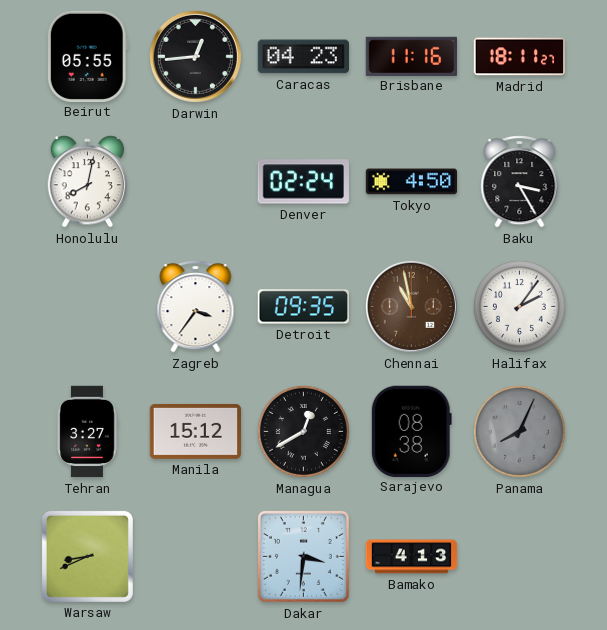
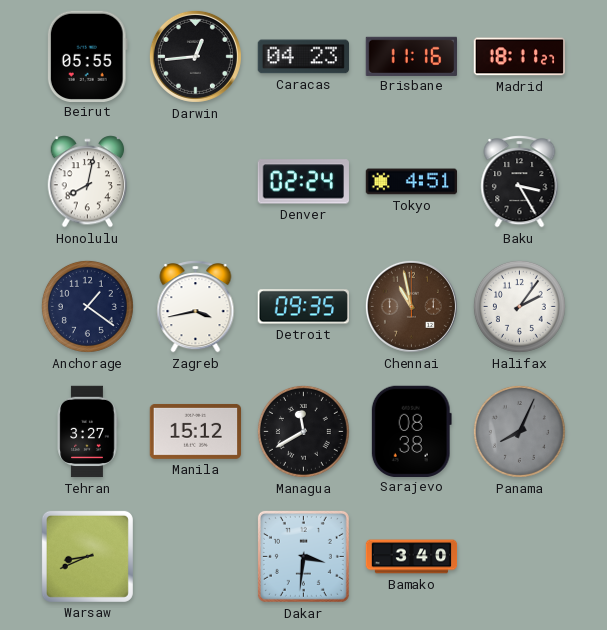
Tokyo: 4:50 -> 4:51
Anchorage: none -> 1:21
Zagreb: 3:36 -> 3:43
Managua: 12:40 -> 11:40
Bamako: 4:13 -> 3:40
